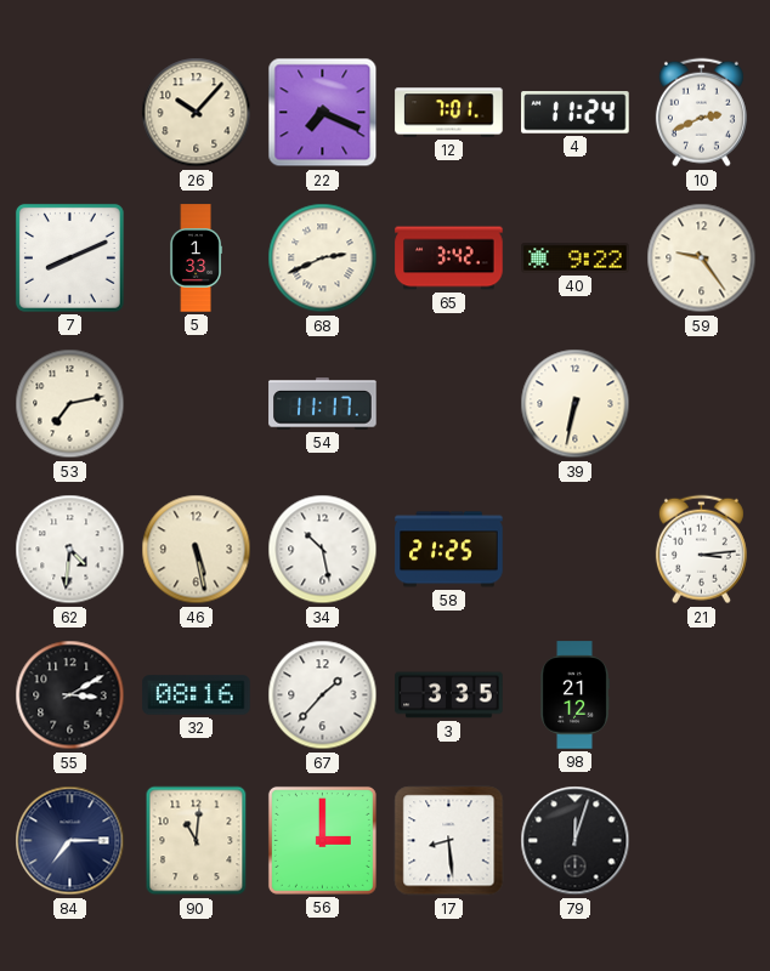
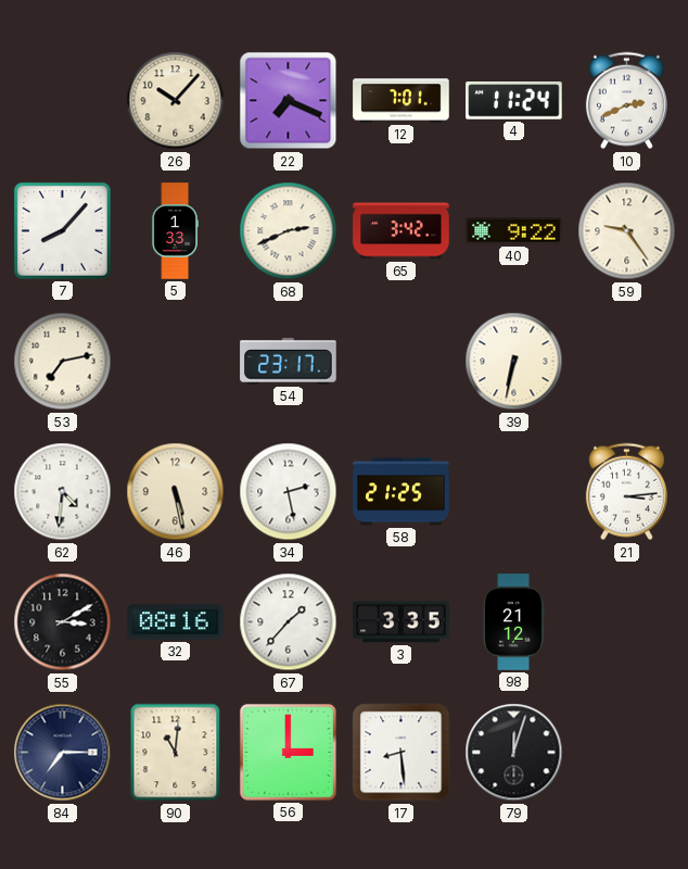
7: 8:11 -> 8:07
54: 11:17 -> 23:17
34: 10:28 -> 2:28
